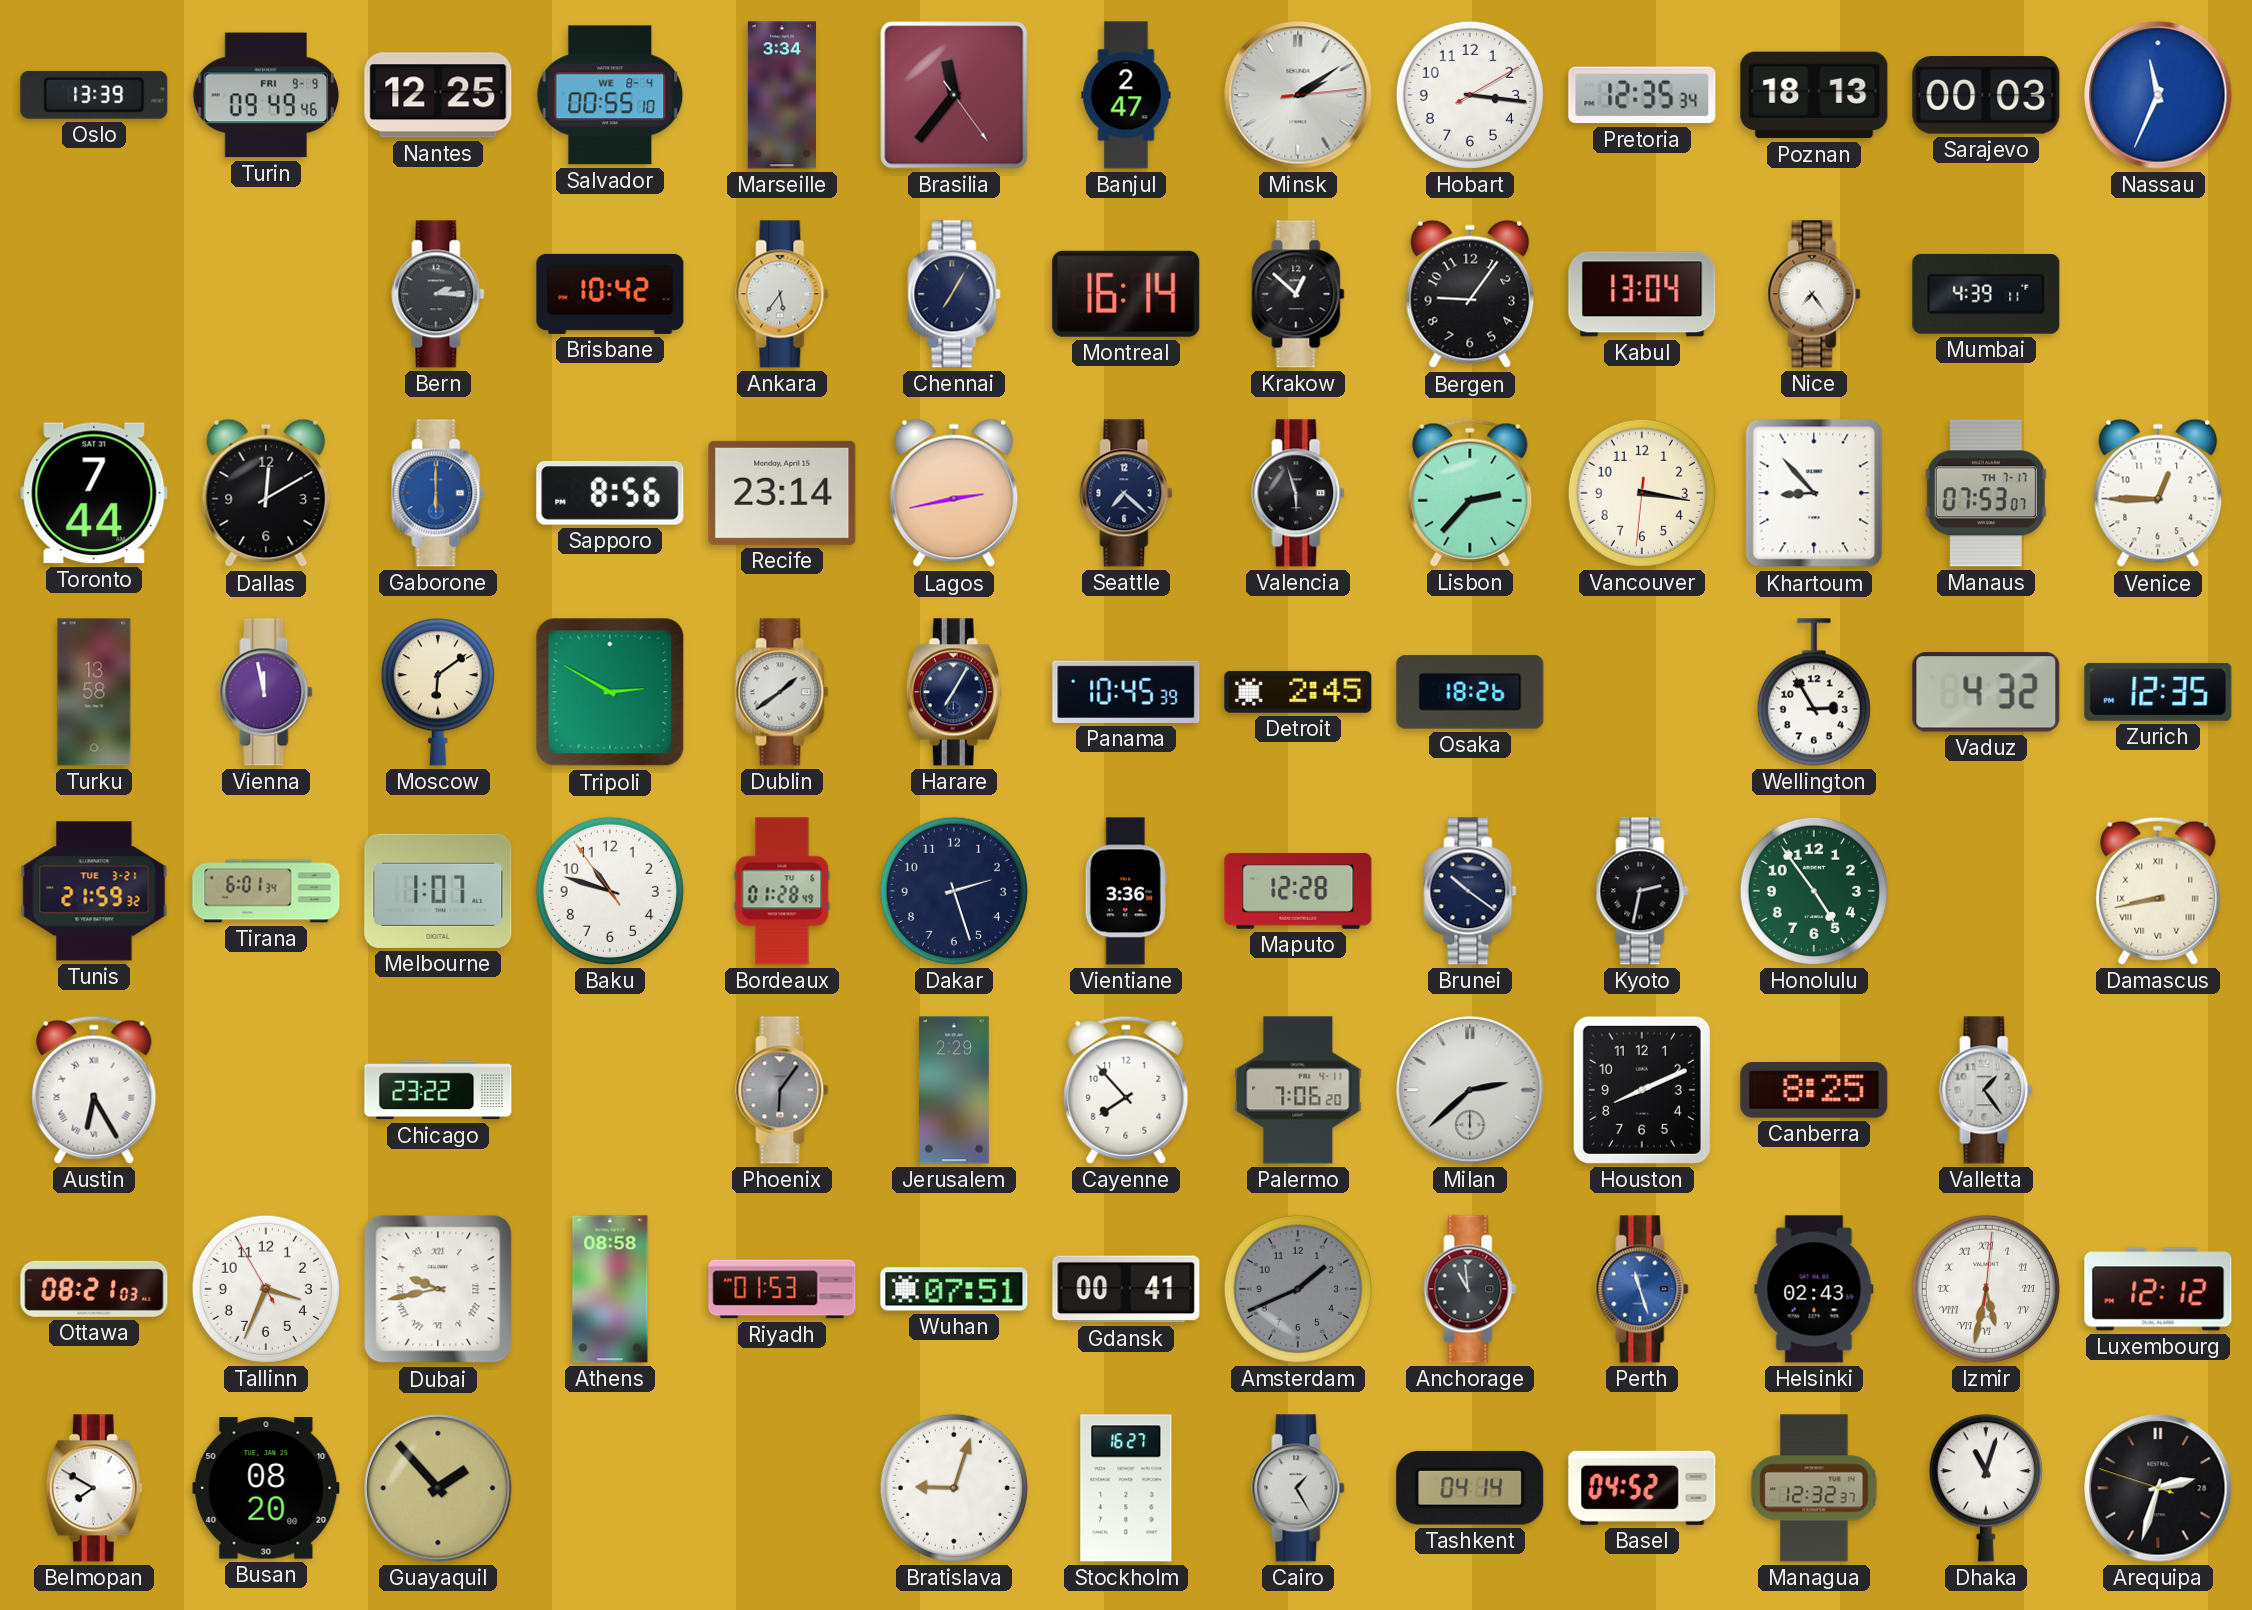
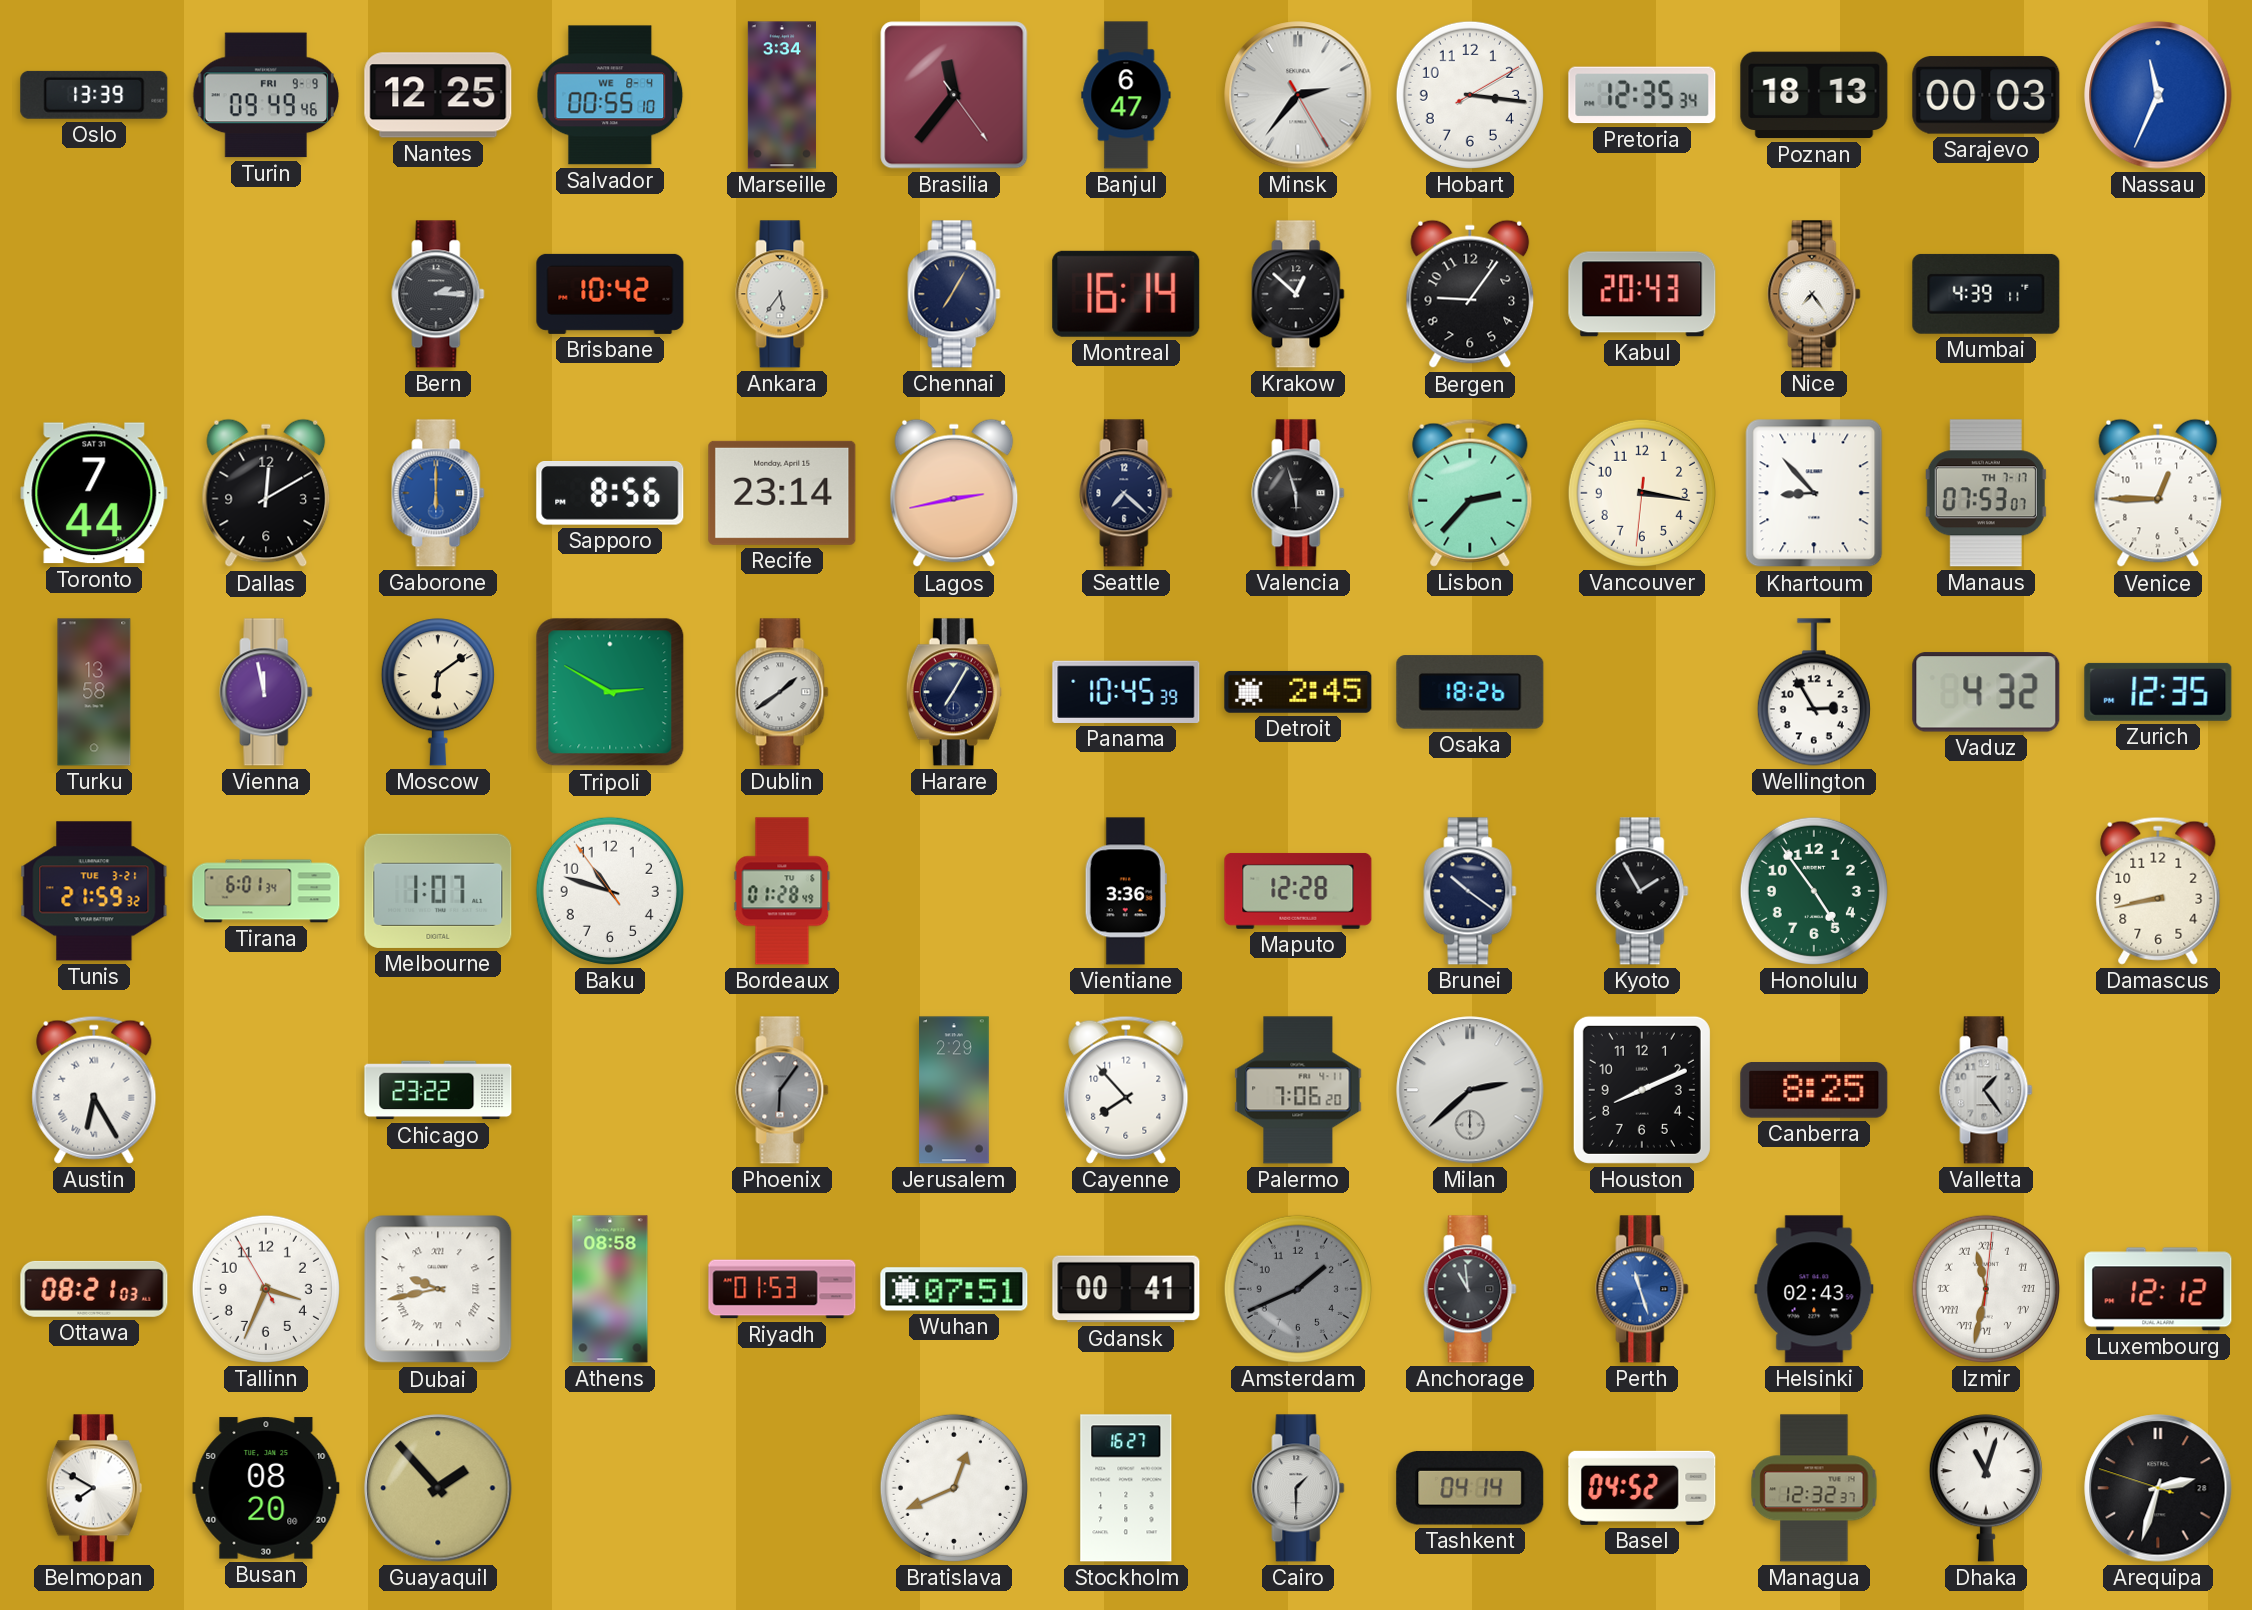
Banjul: 2:47 -> 6:47
Minsk: 2:09 -> 2:36
Kabul: 13:04 -> 20:43
Dakar: 2:27 -> none
Kyoto: 2:32 -> 1:55
Damascus numerals: Roman -> Arabic
Izmir: 5:32 -> 11:32
Bratislava: 9:03 -> 12:41
Cairo: 1:25 -> 1:30
